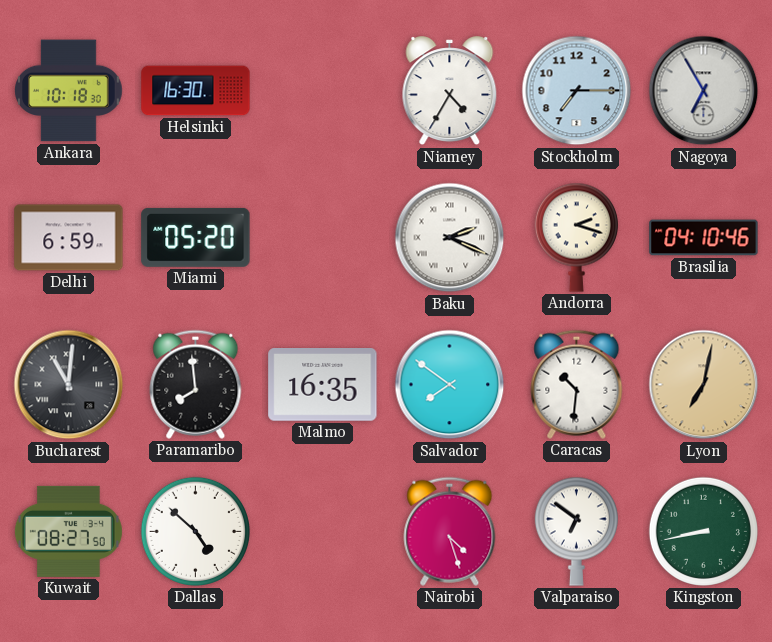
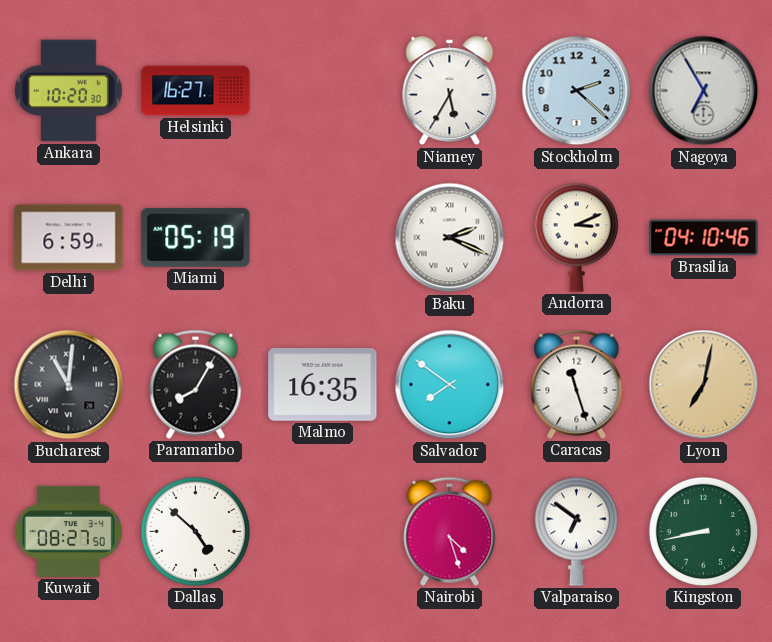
Ankara: 10:18 -> 10:20
Helsinki: 16:30 -> 16:27
Niamey: 4:35 -> 5:35
Stockholm: 7:15 -> 2:22
Miami: 05:20 -> 05:19
Andorra: 2:18 -> 3:11
Paramaribo: 7:59 -> 8:05
Caracas: 10:31 -> 11:27
